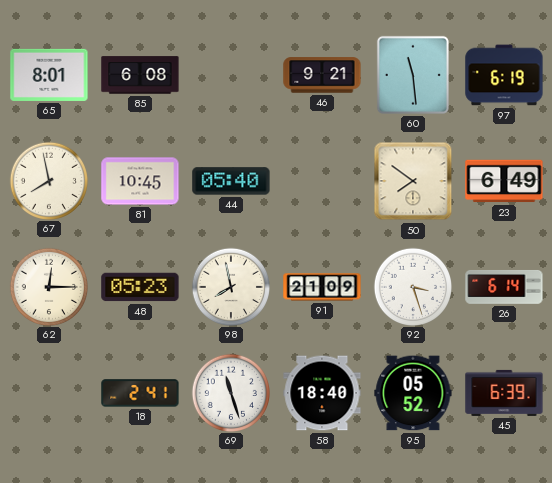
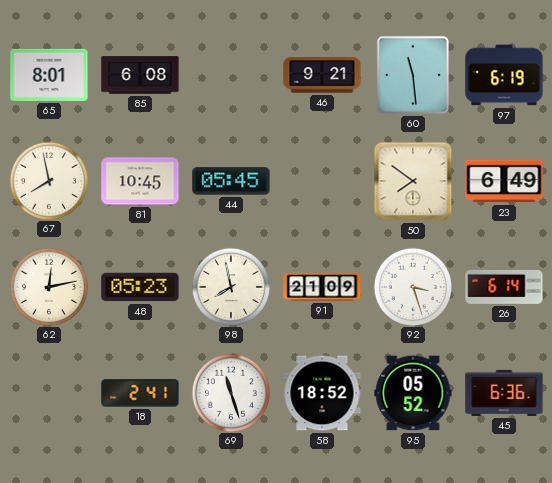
44: 05:40 -> 05:45
62: 12:15 -> 12:13
58: 18:40 -> 18:52
45: 6:39 -> 6:36
